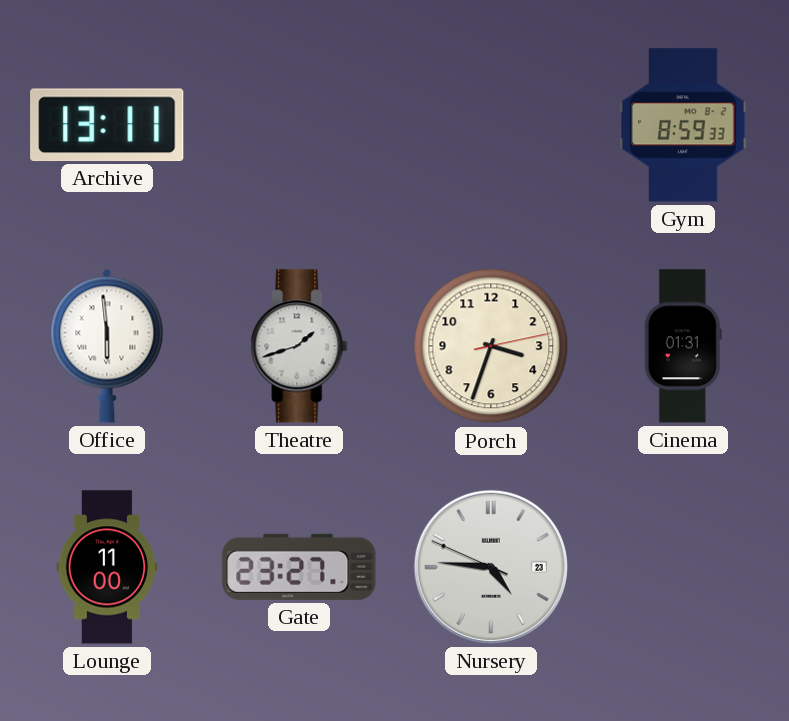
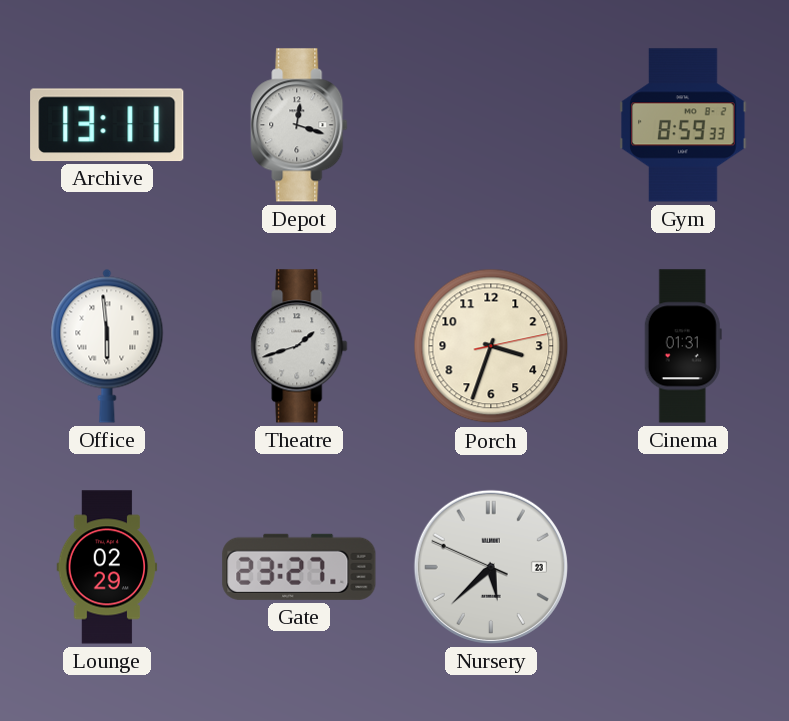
Depot: none -> 12:18
Lounge: 11:00 -> 02:29
Nursery: 4:45 -> 5:37
